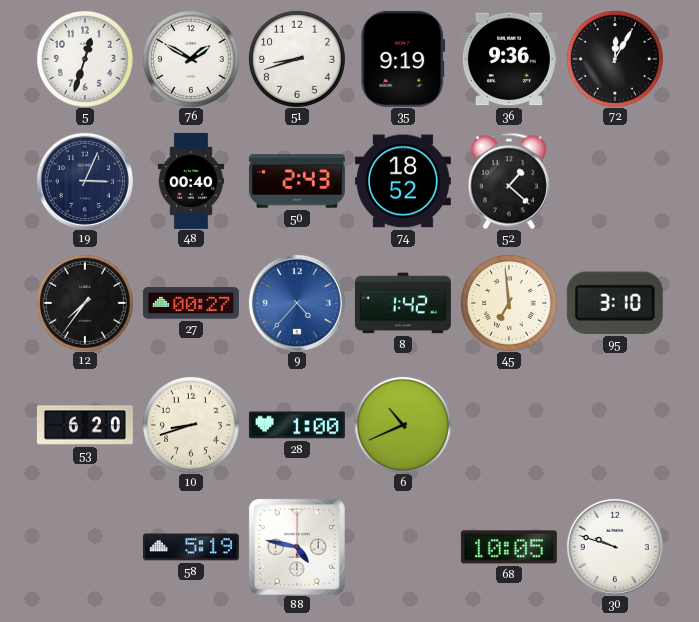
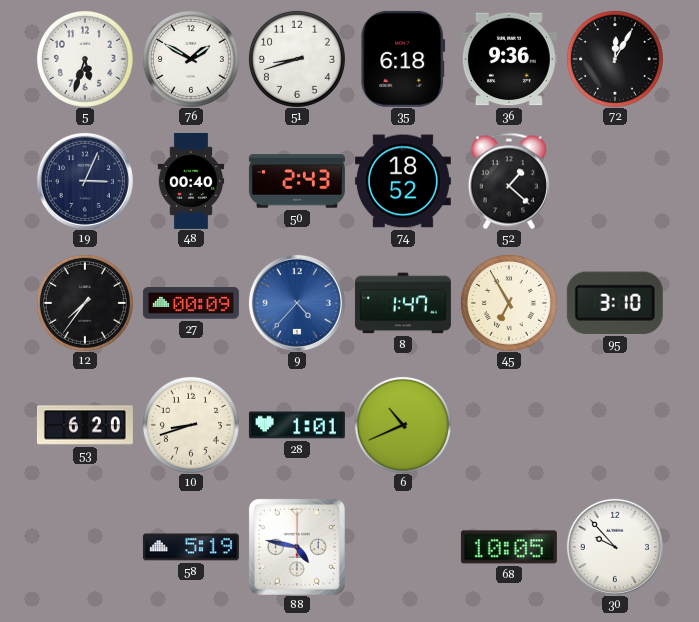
5: 12:33 -> 5:33
35: 9:19 -> 6:18
27: 00:27 -> 00:09
8: 1:42 -> 1:47
45: 6:59 -> 6:55
28: 1:00 -> 1:01
30: 9:48 -> 9:53
